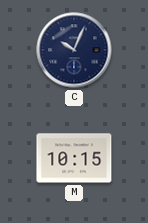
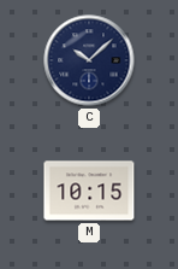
C: 10:04 -> 10:08
